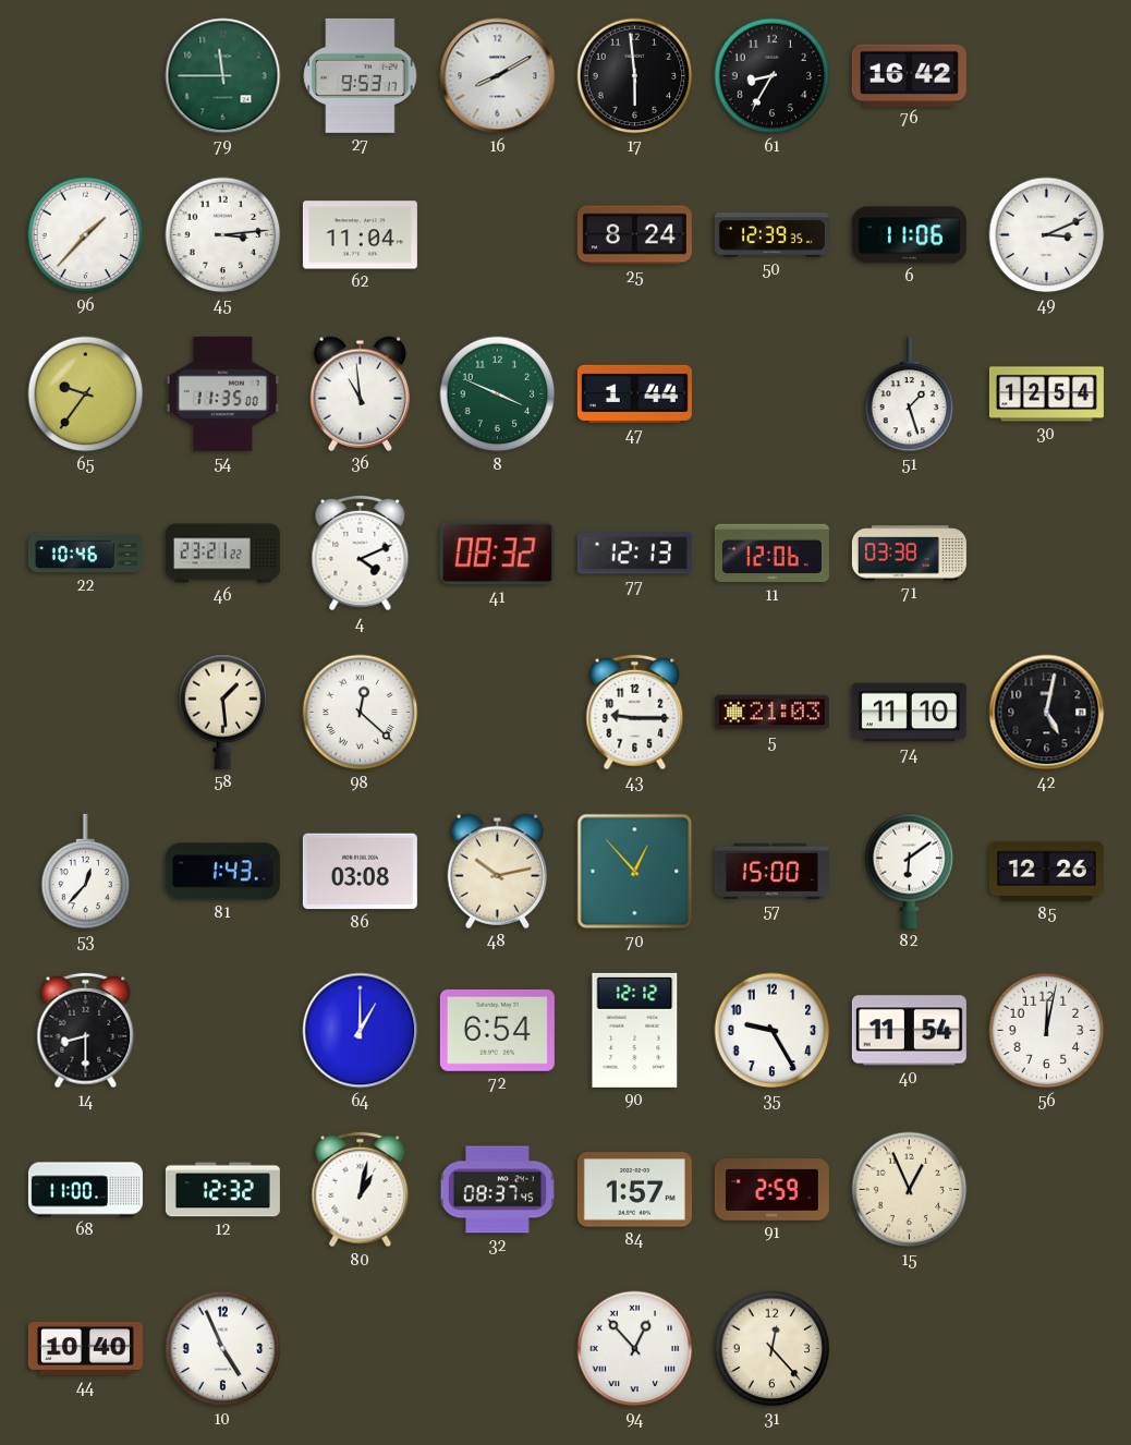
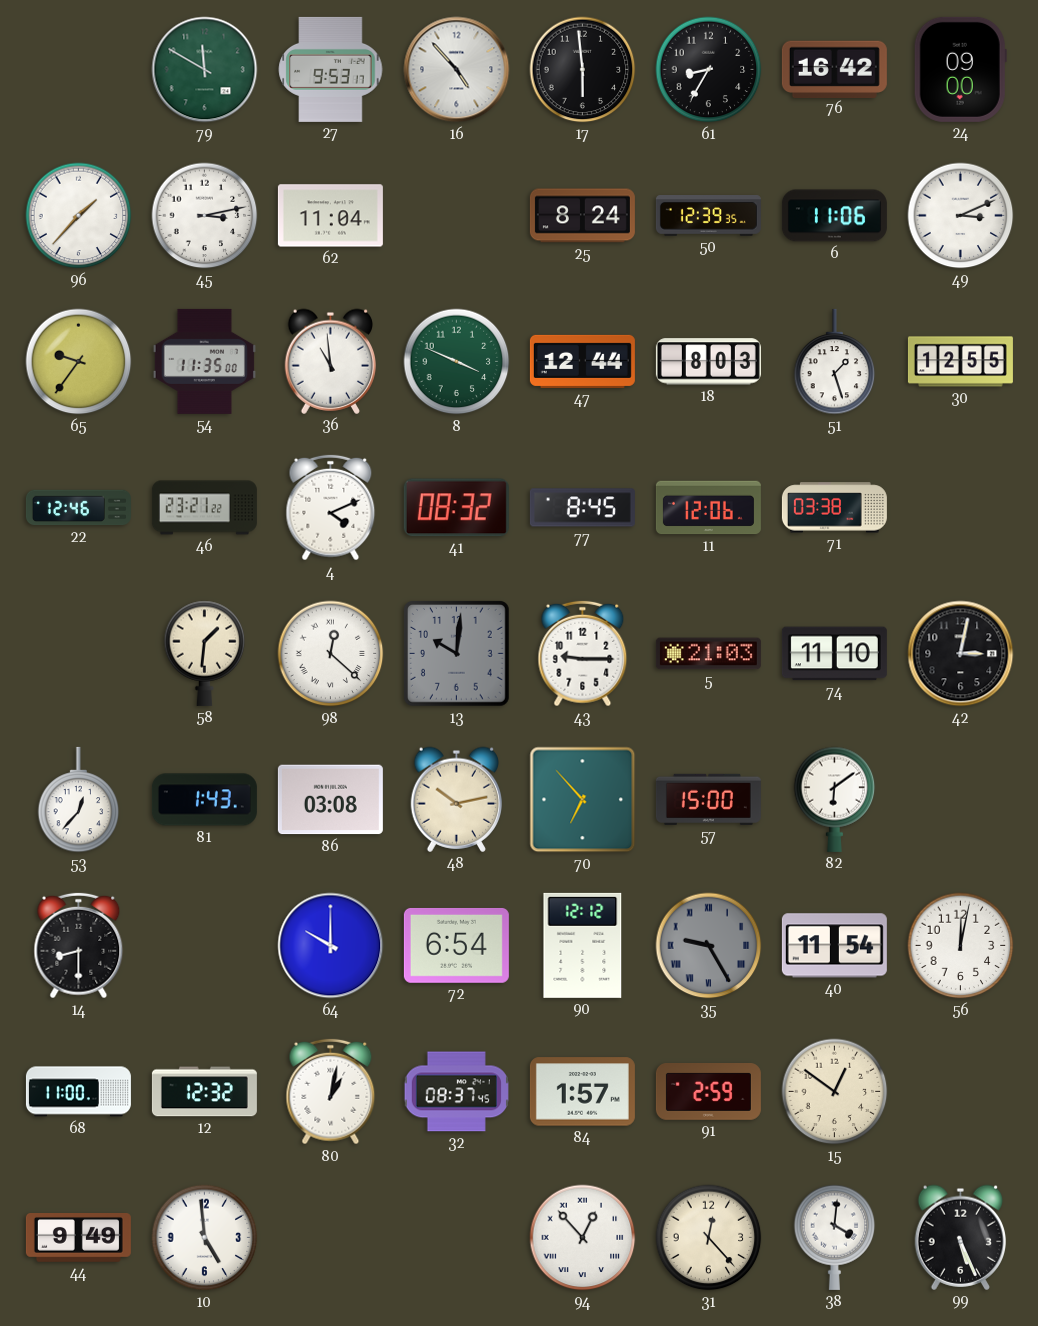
79: 11:45 -> 11:50
16: 8:10 -> 4:53
24: none -> 09:00
45: 3:14 -> 3:13
47: 1:44 -> 12:44
18: none -> 8:03
30: 12:54 -> 12:55
22: 10:46 -> 12:46
77: 12:13 -> 8:45
58: 1:29 -> 1:31
13: none -> 10:01
42: 5:02 -> 3:02
70: 12:53 -> 6:53
85: 12:26 -> none
64: 1:00 -> 10:00
35 dial: white -> grey
35 numerals: Arabic -> Roman
15: 12:56 -> 12:51
44: 10:40 -> 9:49
10: 4:56 -> 4:59
38: none -> 4:01
99: none -> 5:26
